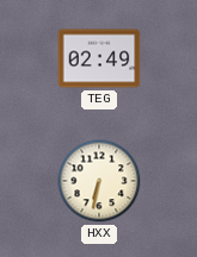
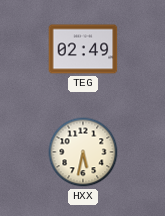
HXX: 6:32 -> 5:32
